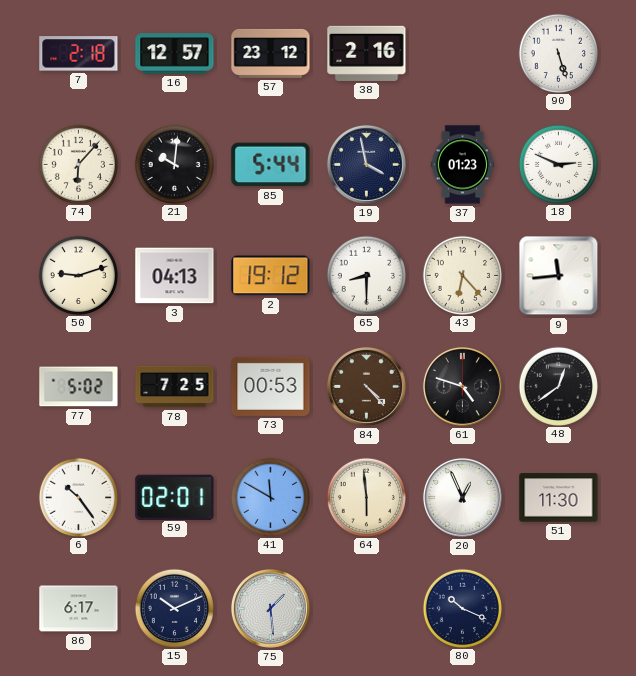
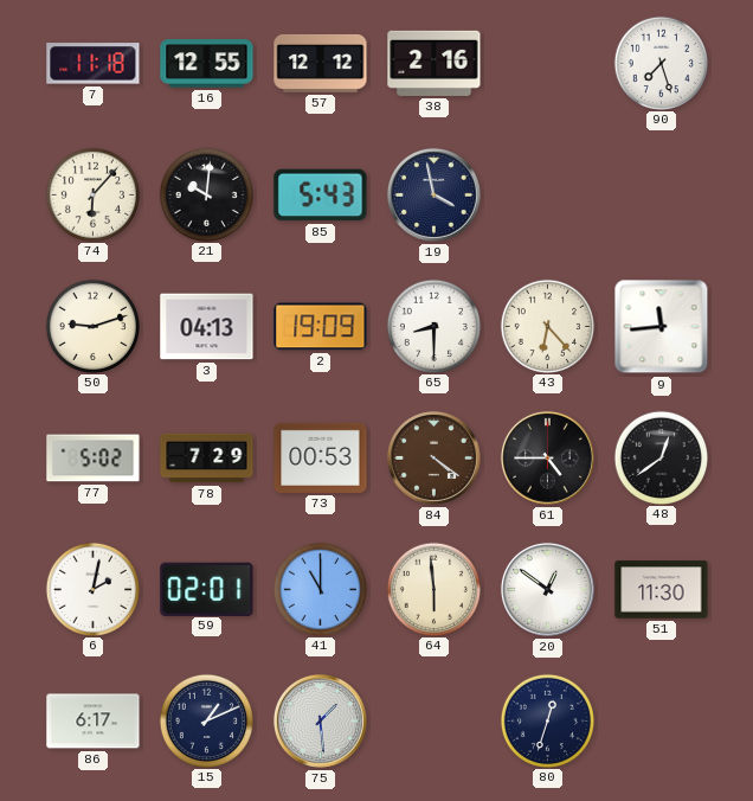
7: 2:18 -> 11:18
16: 12:57 -> 12:55
57: 23:12 -> 12:12
90: 5:27 -> 7:27
85: 5:44 -> 5:43
37: 01:23 -> none
18: 2:49 -> none
2: 19:12 -> 19:09
78: 7:25 -> 7:29
84: 4:23 -> 4:21
61: 4:48 -> 4:45
6: 10:24 -> 2:02
41: 11:50 -> 11:00
20: 12:56 -> 12:51
15: 10:11 -> 1:11
80: 10:19 -> 12:33
